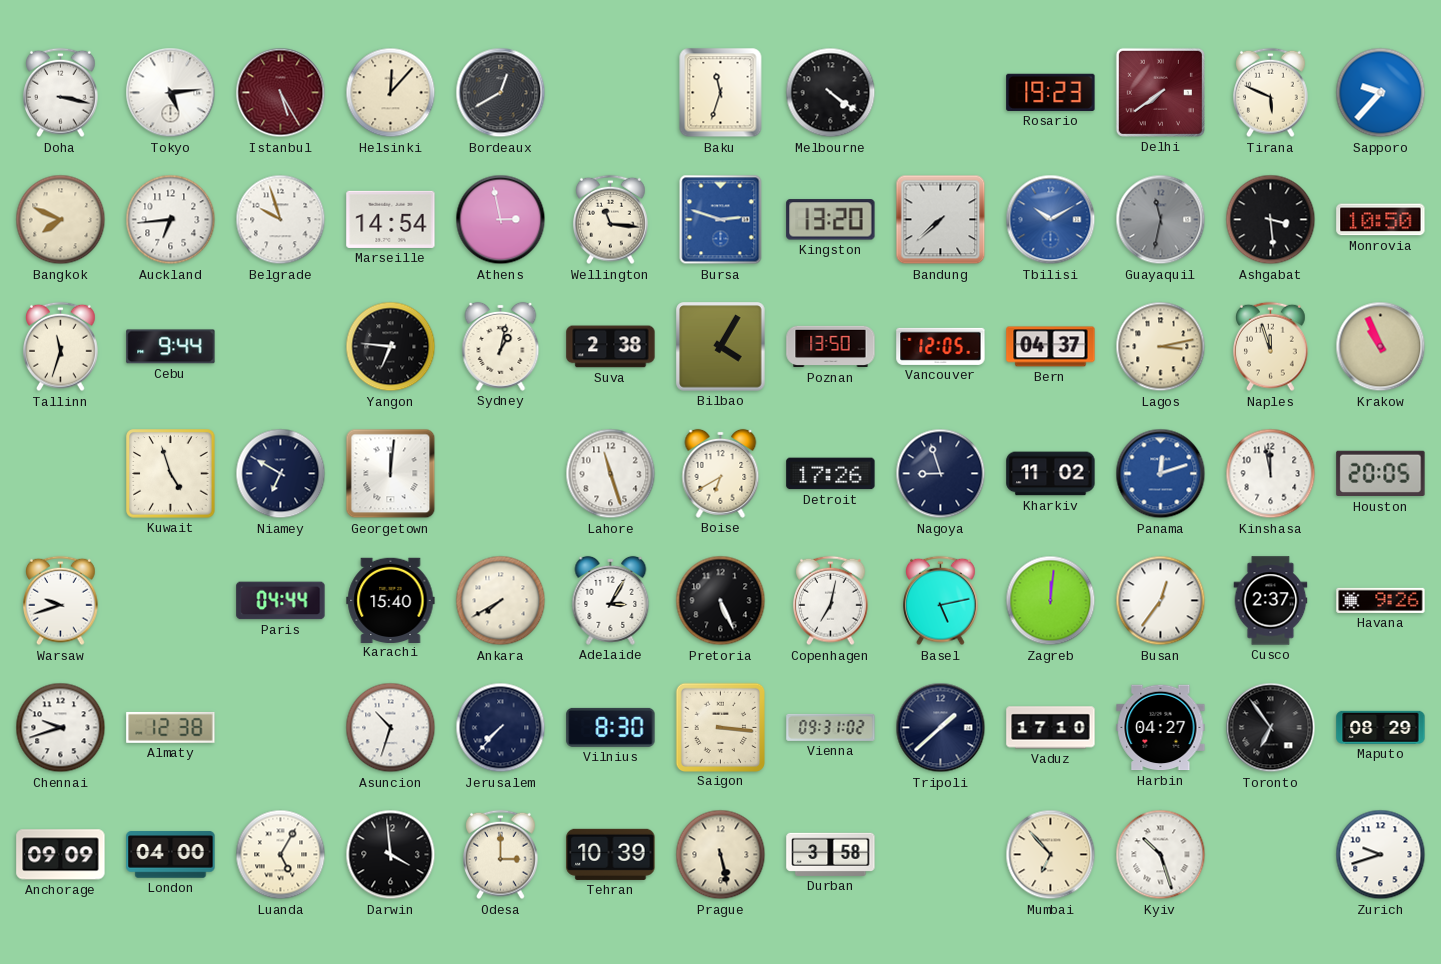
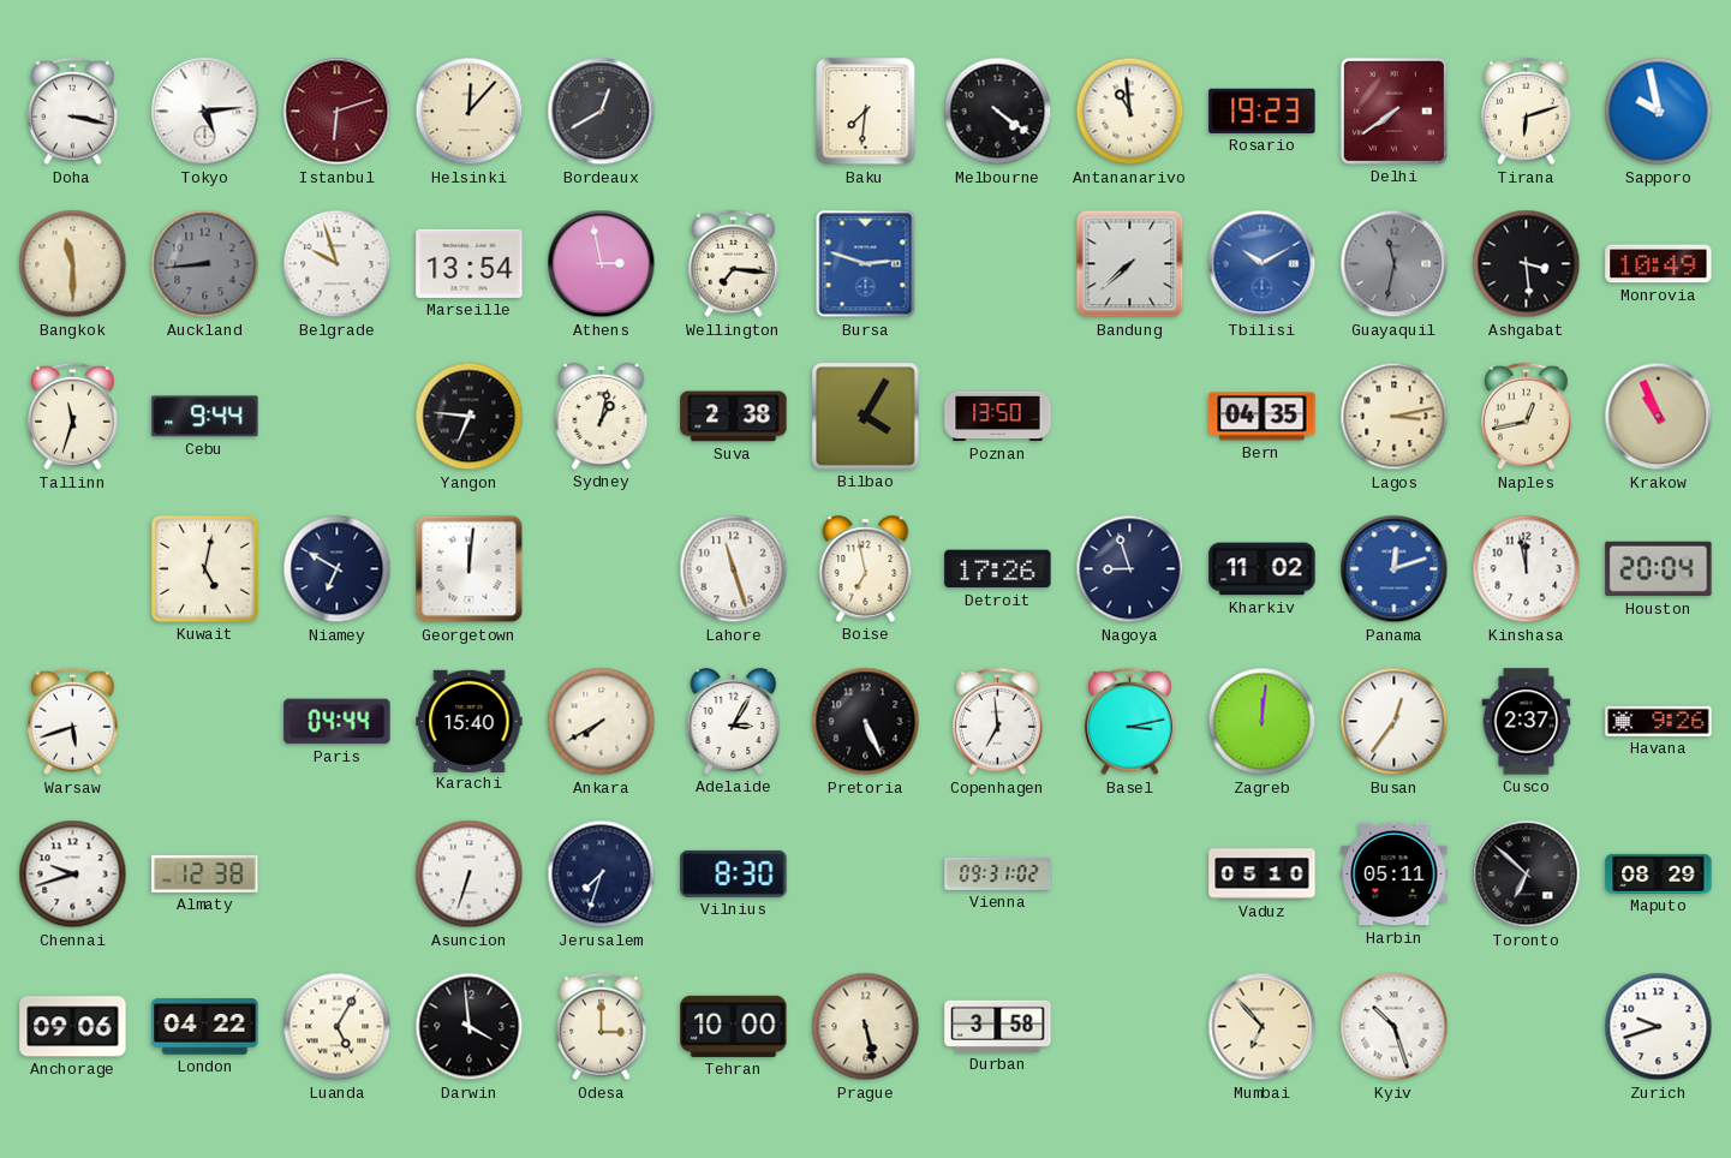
Istanbul: 5:25 -> 6:12
Baku: 11:33 -> 7:31
Antananarivo: none -> 10:59
Tirana: 5:49 -> 6:12
Sapporo: 9:37 -> 9:58
Bangkok: 7:49 -> 11:30
Auckland: 6:44 -> 8:44
Auckland dial: white -> grey
Marseille: 14:54 -> 13:54
Wellington: 11:16 -> 7:16
Kingston: 13:20 -> none
Monrovia: 10:50 -> 10:49
Vancouver: 12:05 -> none
Bern: 04:37 -> 04:35
Naples: 11:57 -> 12:43
Kuwait: 4:57 -> 5:02
Boise: 6:40 -> 6:58
Houston: 20:05 -> 20:04
Warsaw: 9:42 -> 5:42
Copenhagen: 7:02 -> 6:59
Basel: 5:13 -> 3:13
Asuncion: 10:33 -> 6:33
Jerusalem: 7:37 -> 7:33
Saigon: 3:16 -> none
Tripoli: 1:38 -> none
Vaduz: 17:10 -> 05:10
Harbin: 04:27 -> 05:11
Toronto: 6:54 -> 6:52
Anchorage: 09:09 -> 09:06
London: 04:00 -> 04:22
Tehran: 10:39 -> 10:00
